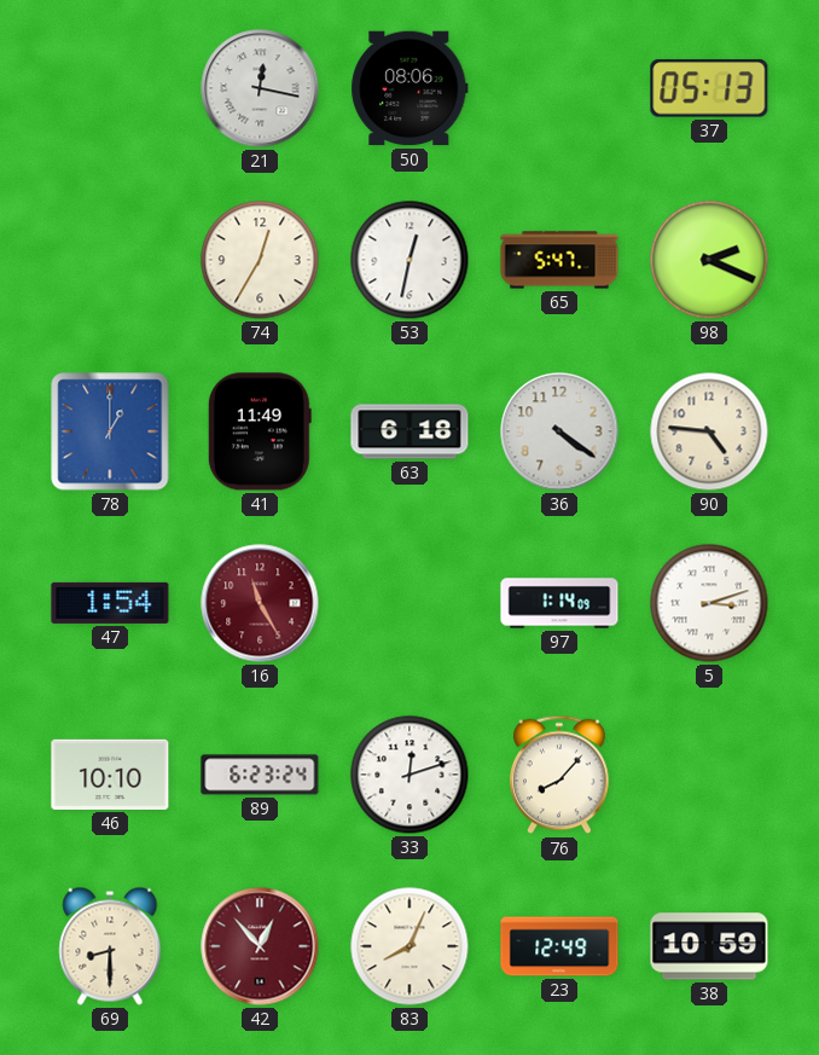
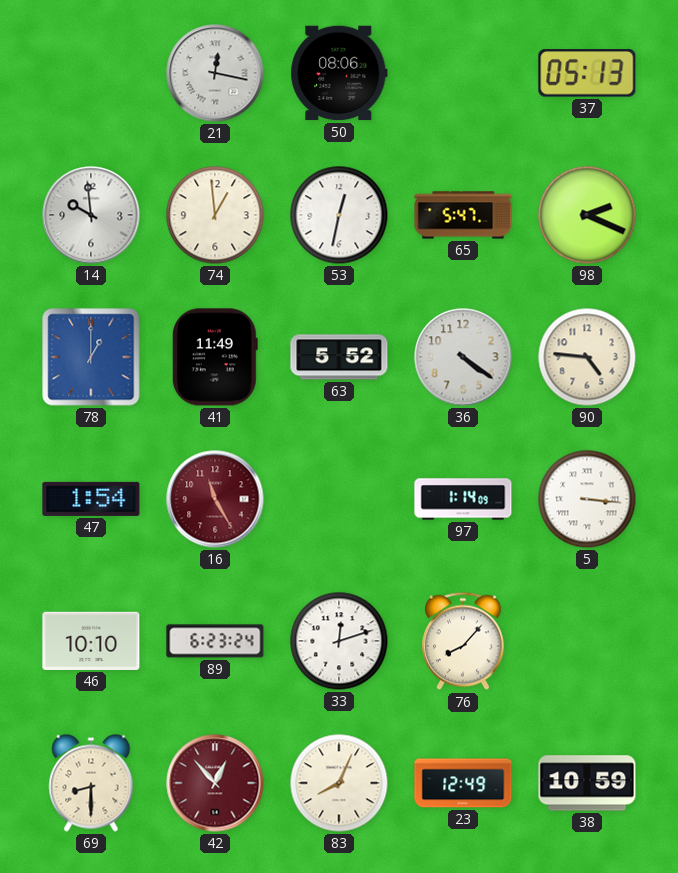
14: none -> 9:59
74: 12:35 -> 12:59
63: 6:18 -> 5:52
5: 3:12 -> 3:16
